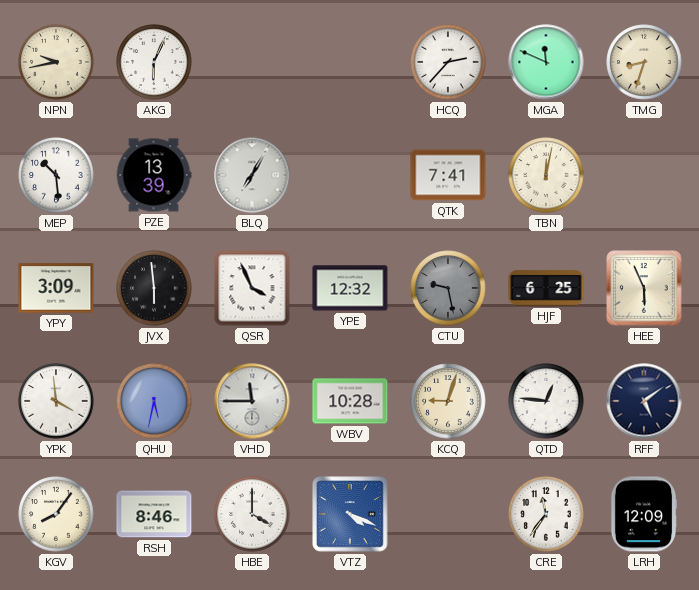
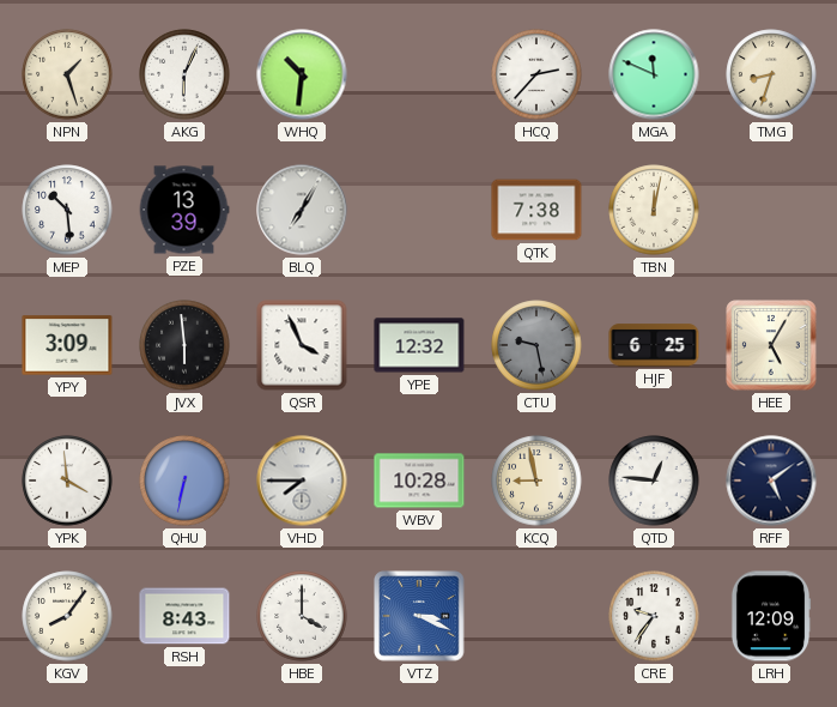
NPN: 9:43 -> 1:27
WHQ: none -> 10:31
QTK: 7:41 -> 7:38
HEE: 5:56 -> 5:05
QHU: 5:32 -> 6:32
VHD: 11:45 -> 7:45
KCQ: 9:03 -> 8:58
RSH: 8:46 -> 8:43
VTZ: 4:19 -> 3:19
CRE: 11:36 -> 9:36
